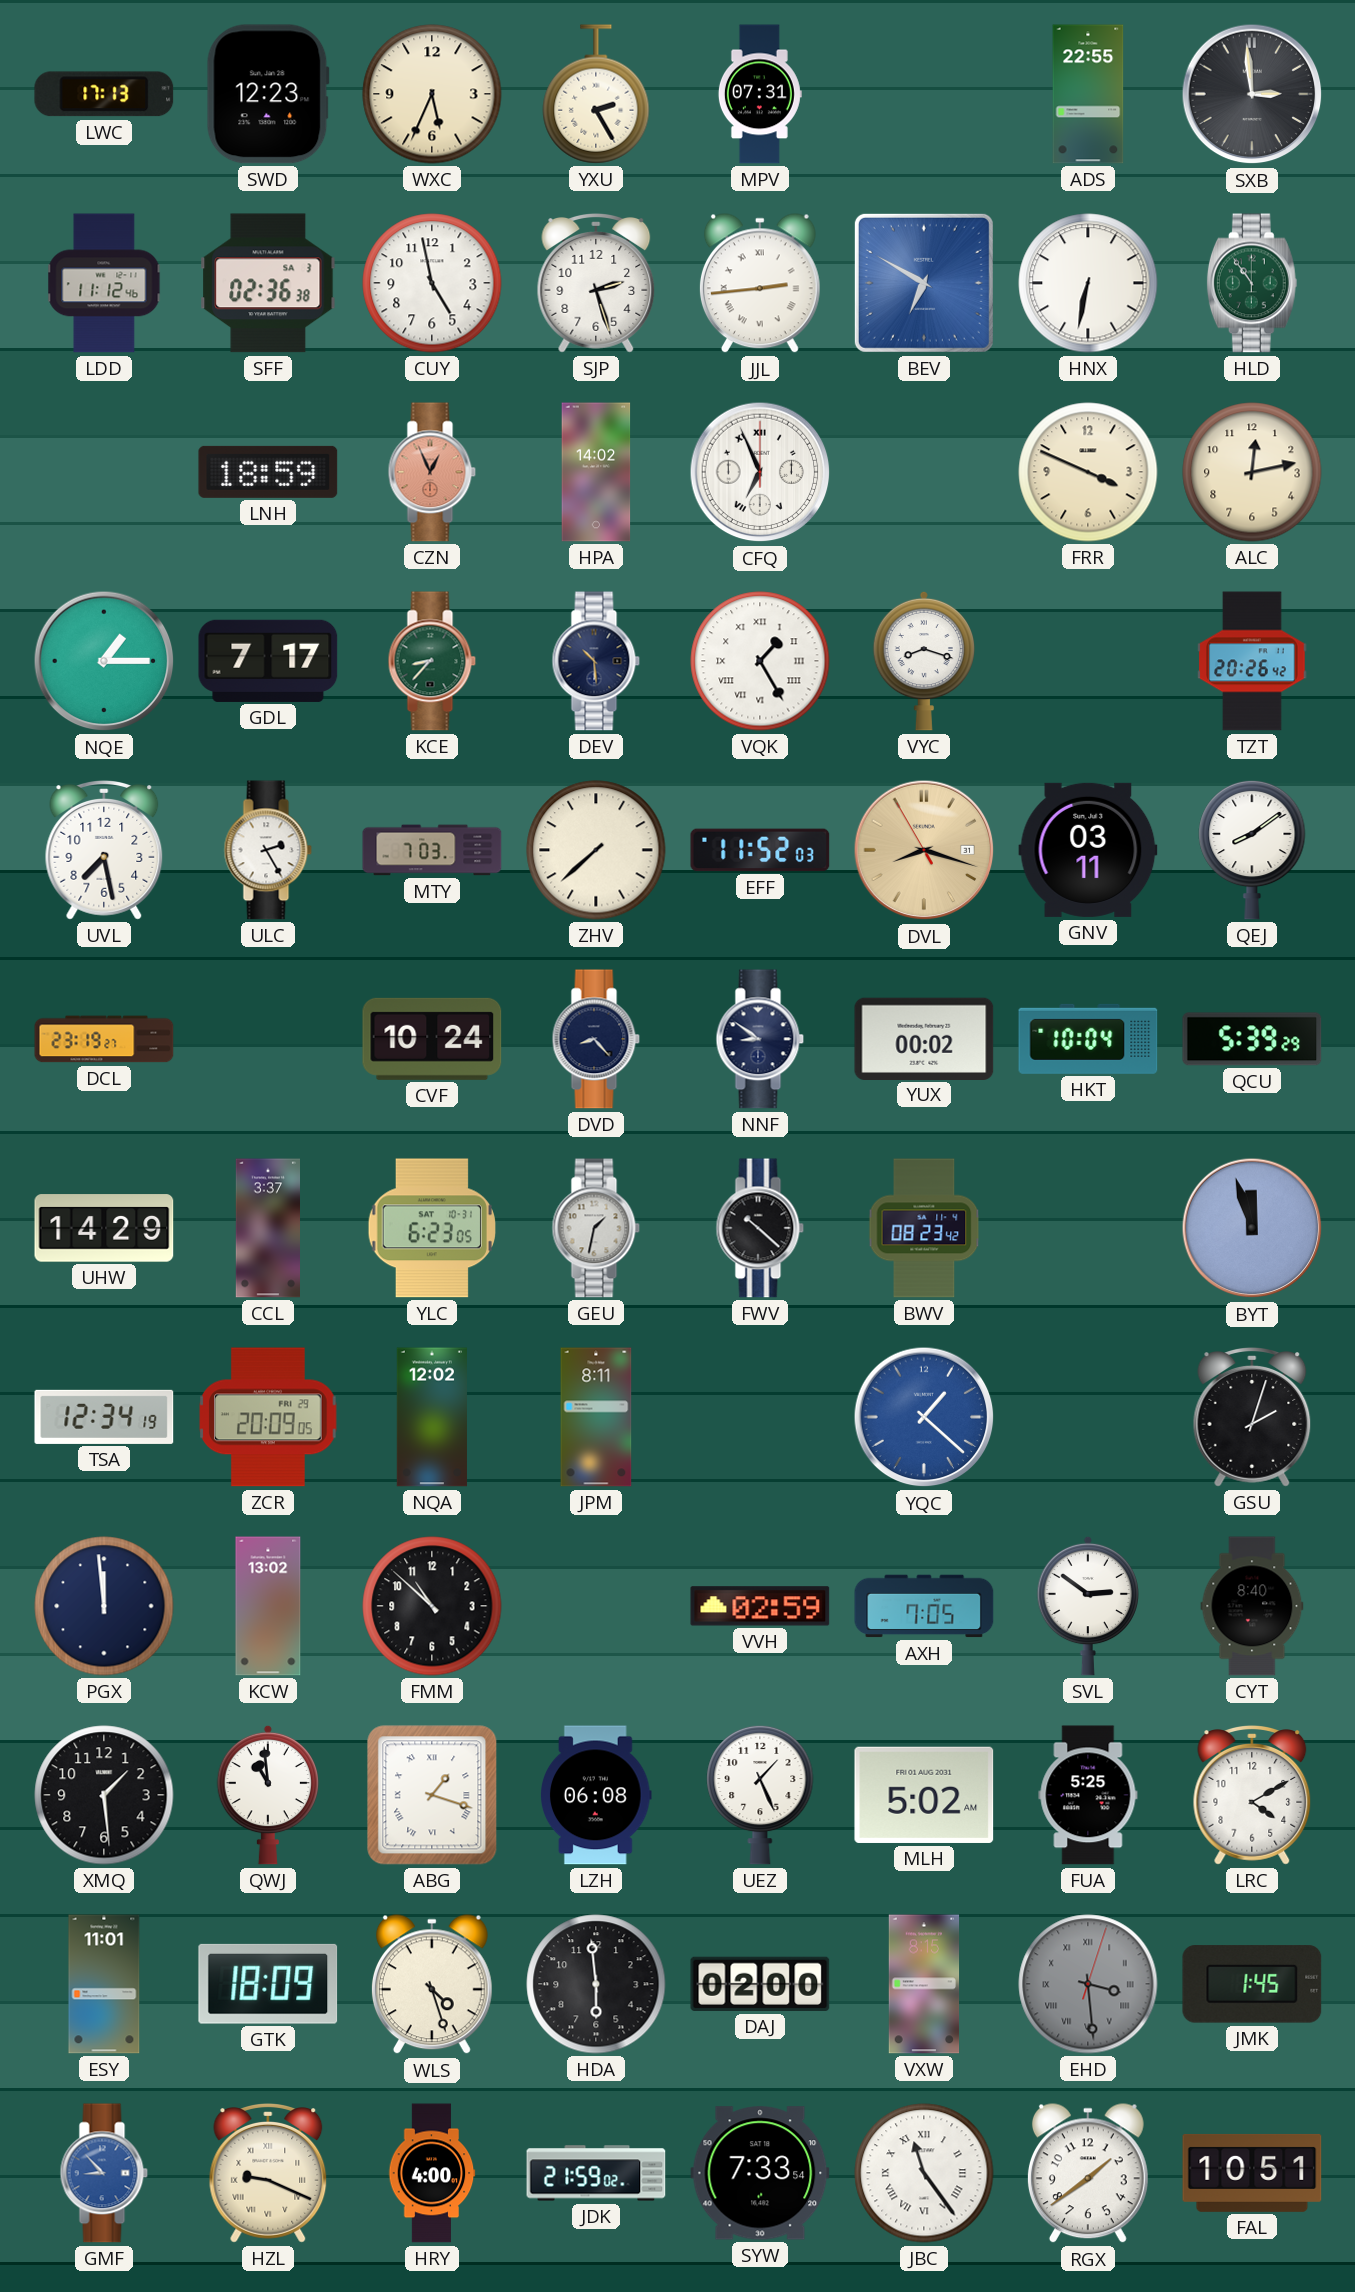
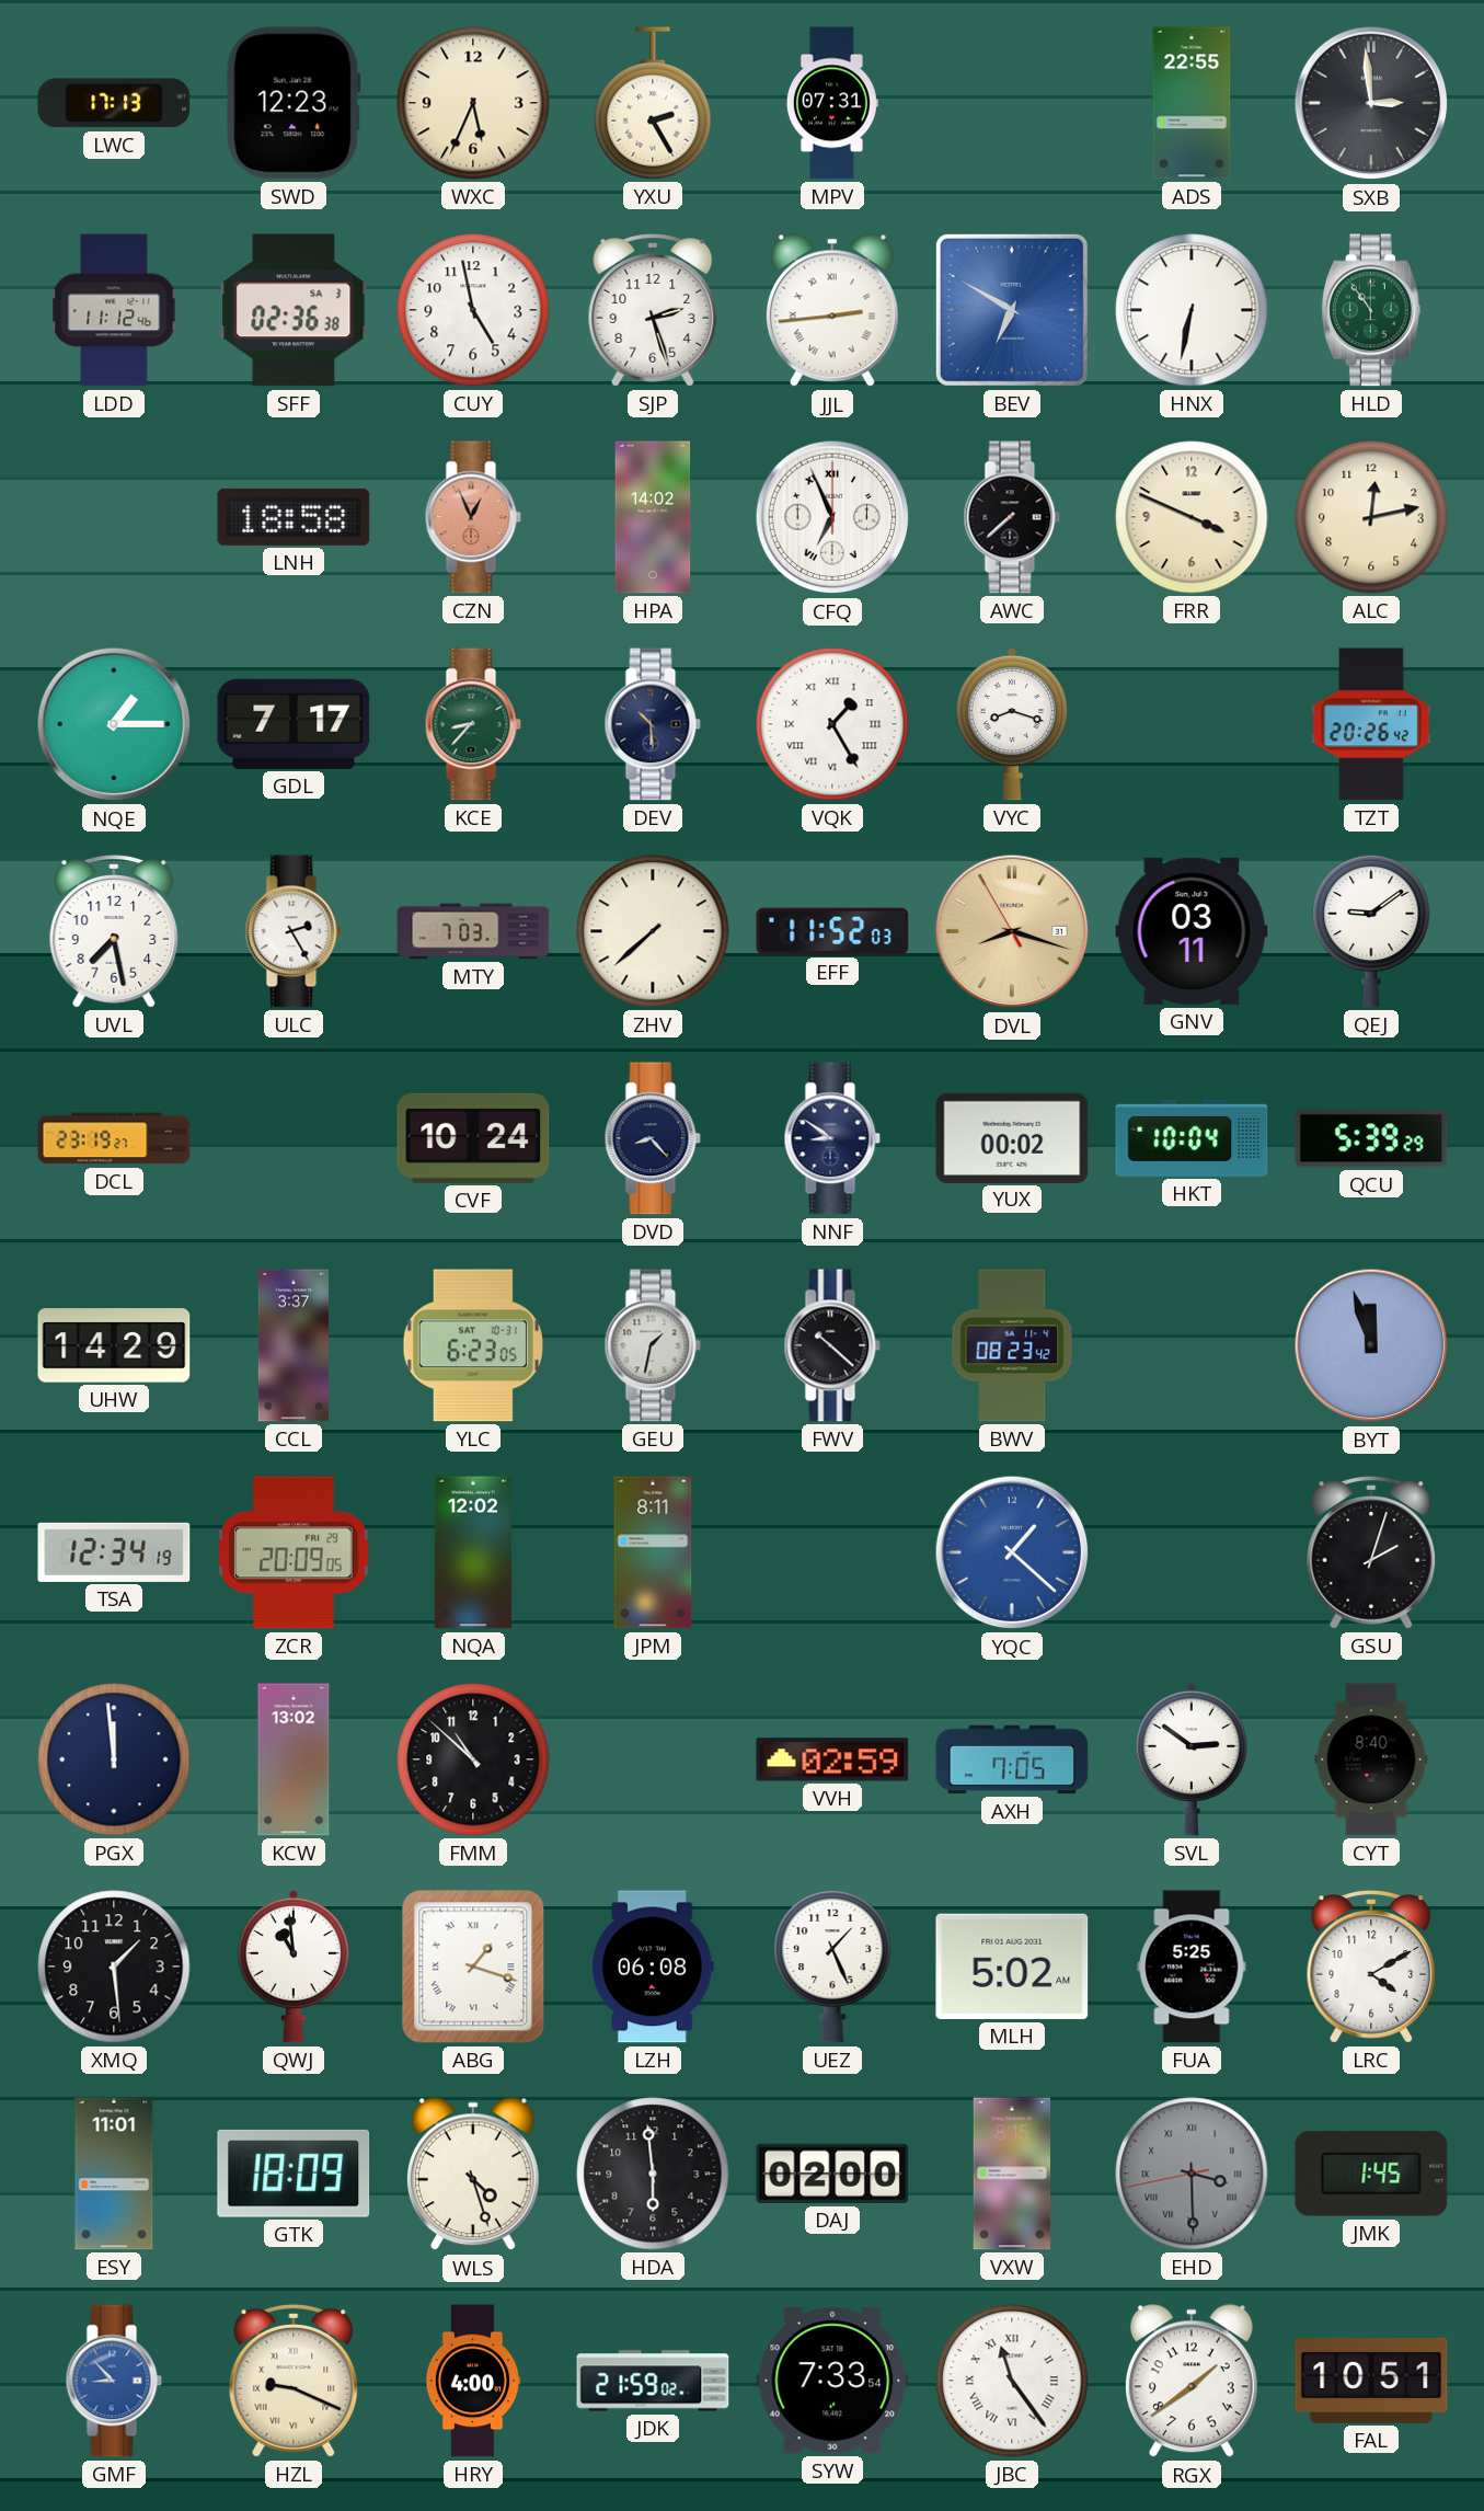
LNH: 18:59 -> 18:58
AWC: none -> 7:38
QEJ: 8:09 -> 9:09
EHD: 3:29:03 -> 3:29:43
